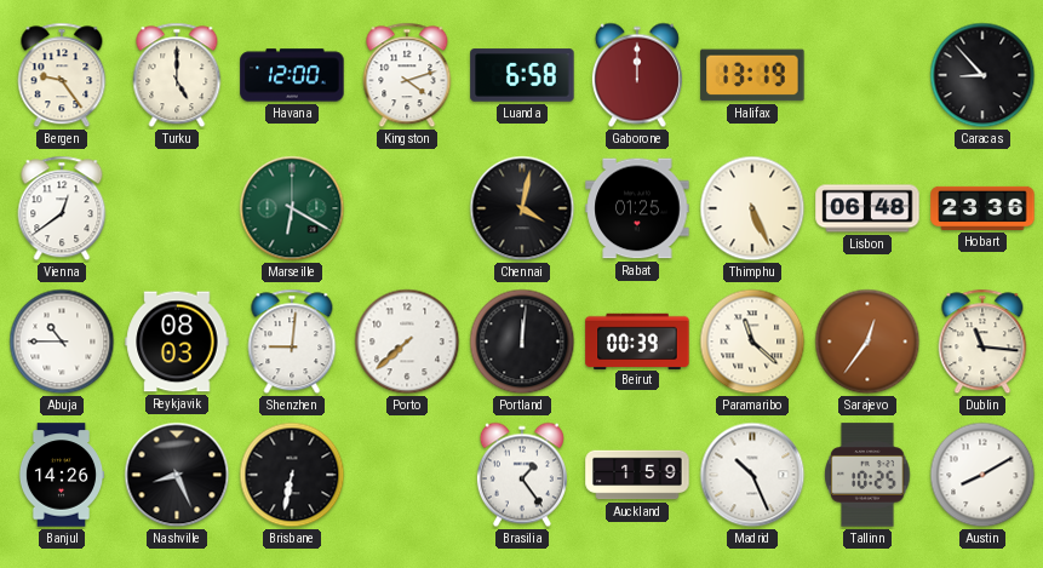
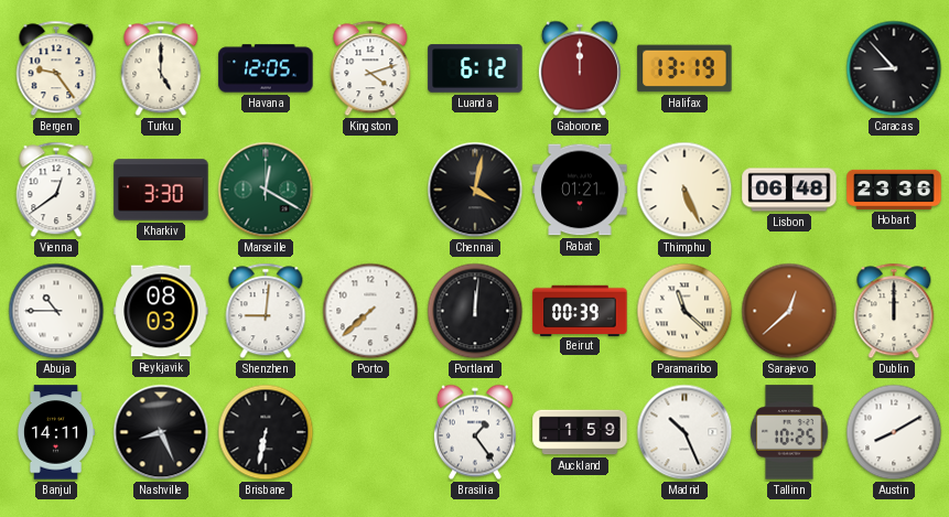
Havana: 12:00 -> 12:05
Luanda: 6:58 -> 6:12
Kharkiv: none -> 3:30
Marseille: 6:20 -> 12:20
Rabat: 01:25 -> 01:21
Sarajevo: 12:36 -> 12:38
Dublin: 11:16 -> 12:00
Banjul: 14:26 -> 14:11
